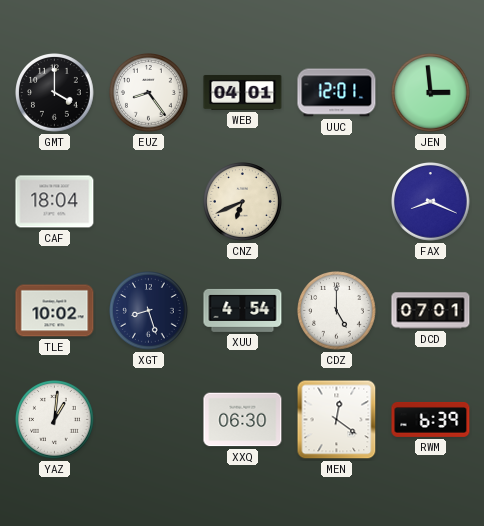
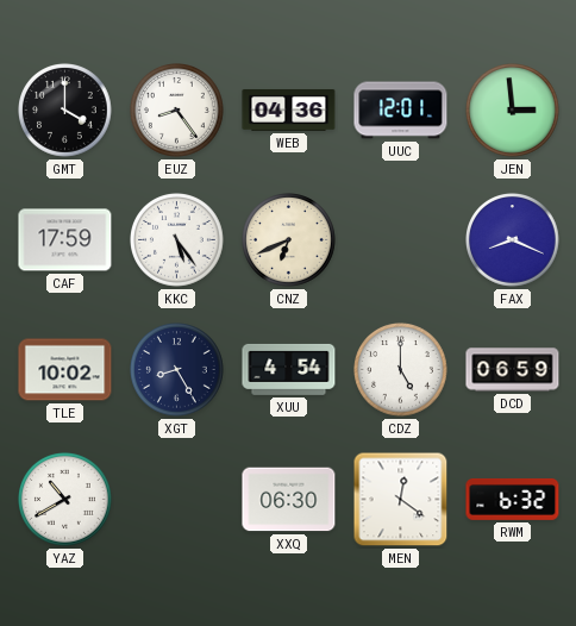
WEB: 04:01 -> 04:36
CAF: 18:04 -> 17:59
KKC: none -> 5:24
XGT: 8:27 -> 8:25
DCD: 07:01 -> 06:59
YAZ: 1:01 -> 10:40
RWM: 6:39 -> 6:32
